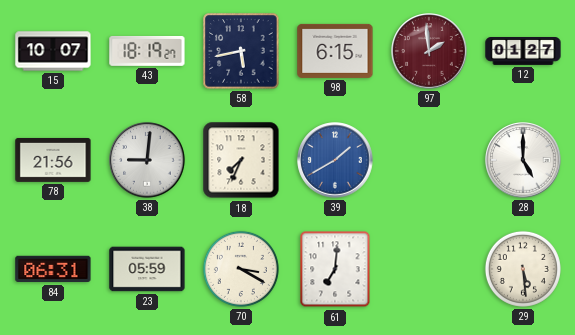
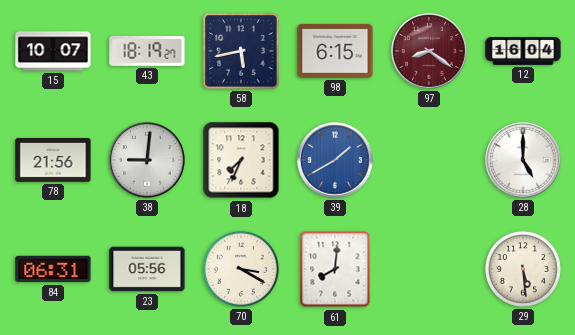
97: 1:59 -> 8:21
12: 01:27 -> 16:04
23: 05:59 -> 05:56
61: 7:01 -> 8:01
